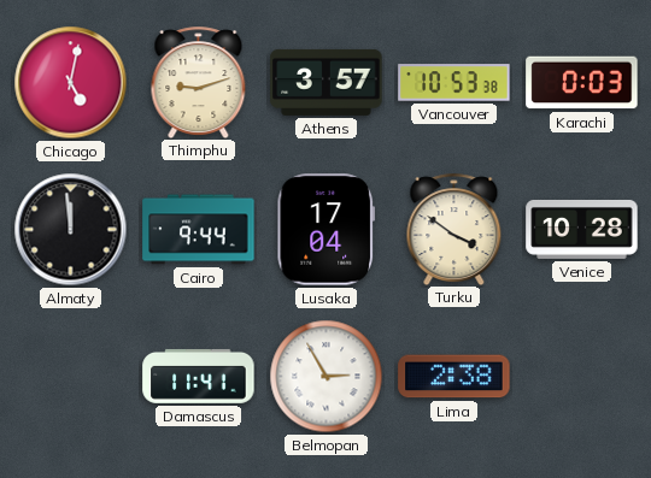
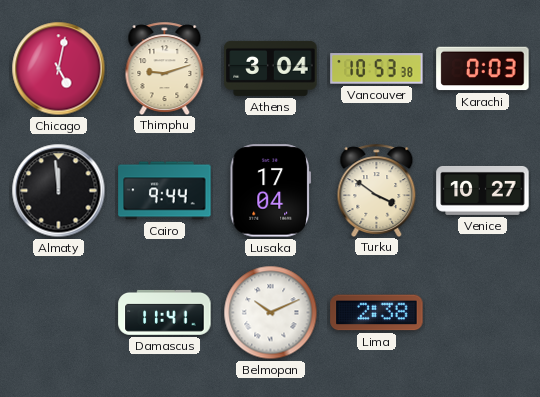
Athens: 3:57 -> 3:04
Venice: 10:28 -> 10:27
Belmopan: 2:55 -> 10:11
